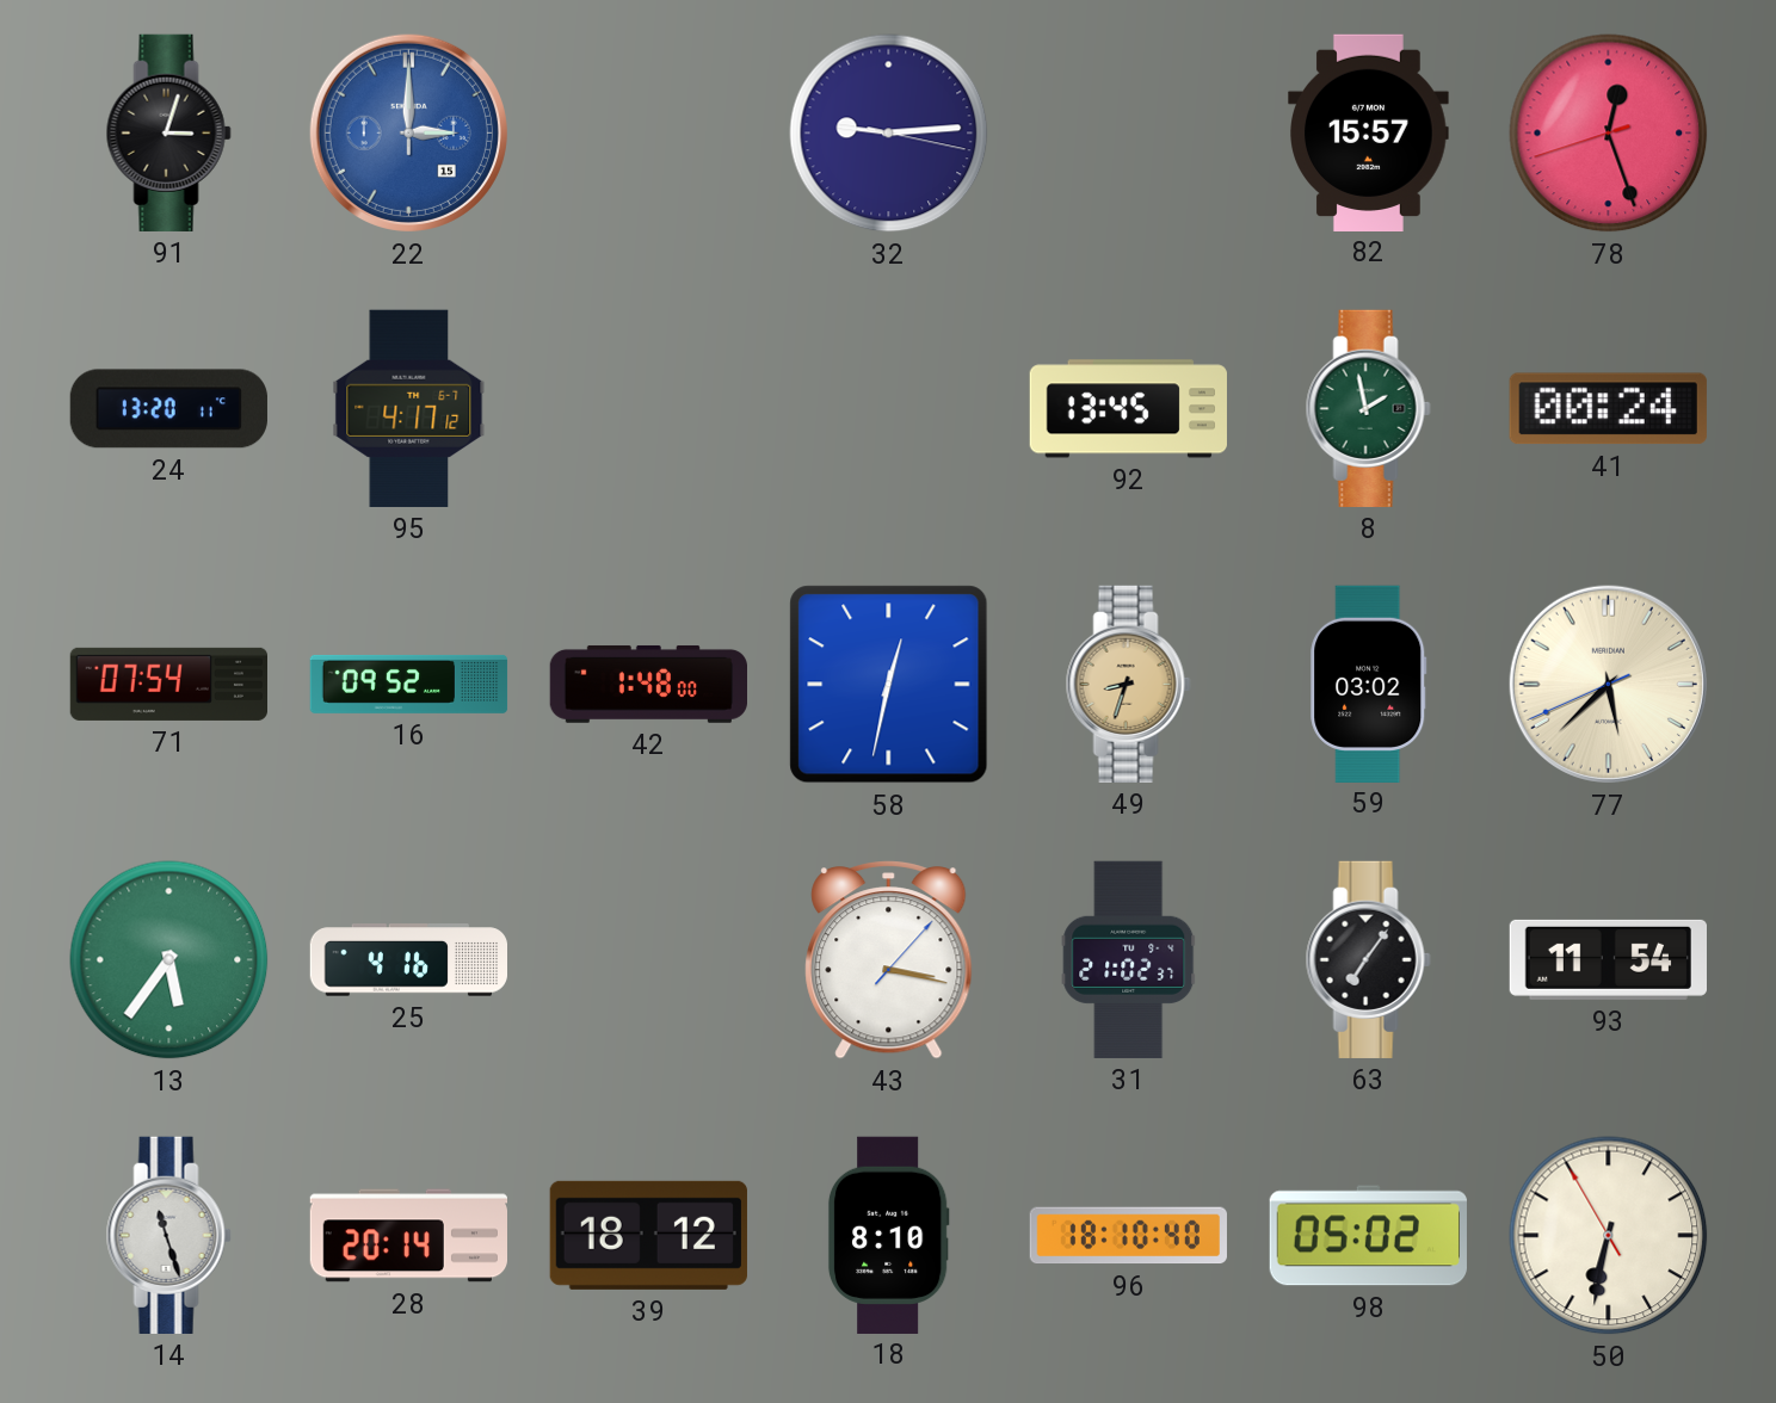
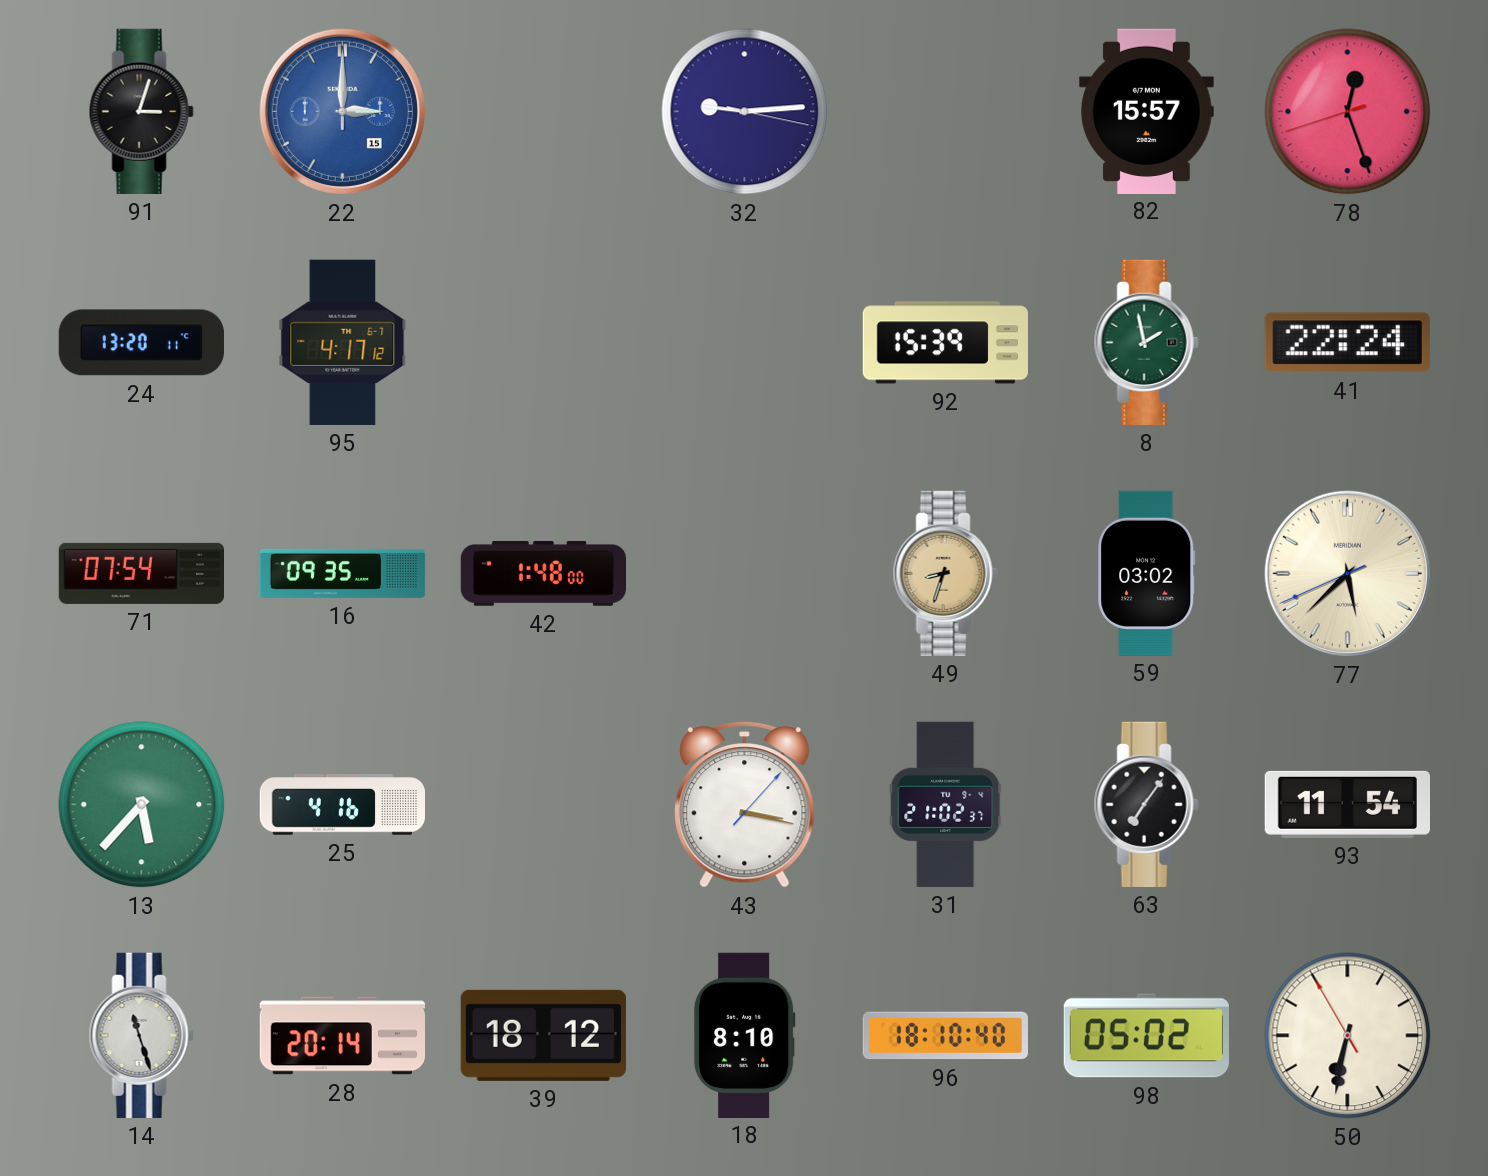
92: 13:45 -> 15:39
41: 00:24 -> 22:24
16: 09:52 -> 09:35
58: 12:32 -> none
13: 5:36 -> 5:37
